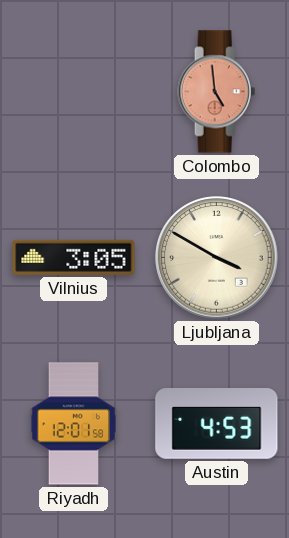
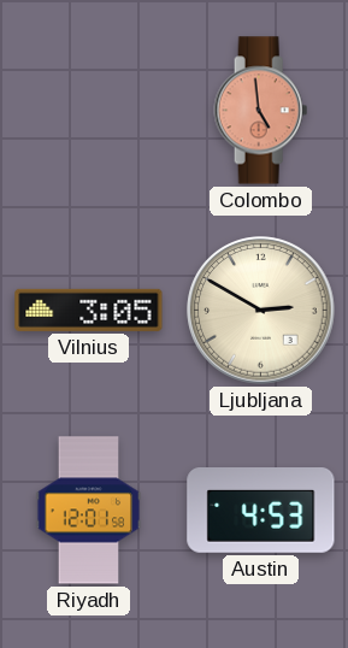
Ljubljana: 3:50 -> 2:50
